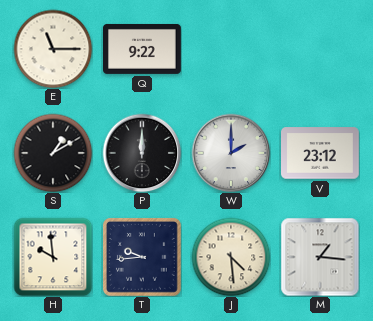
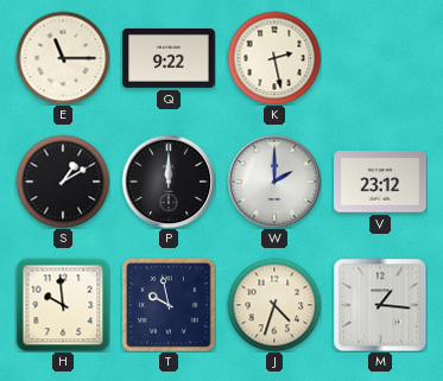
K: none -> 2:28
T: 9:44 -> 9:58
J: 4:29 -> 4:33
